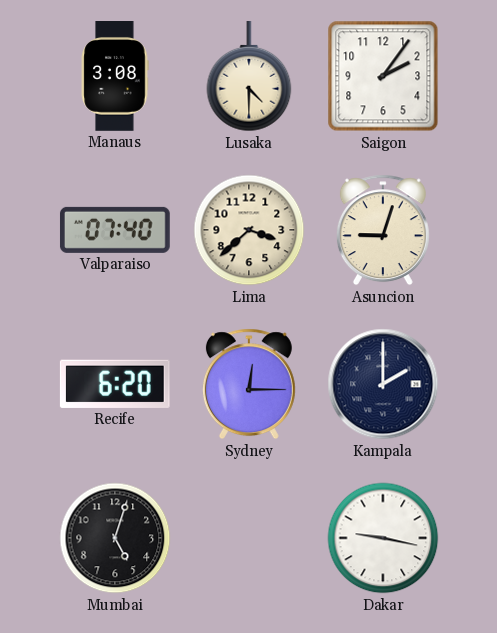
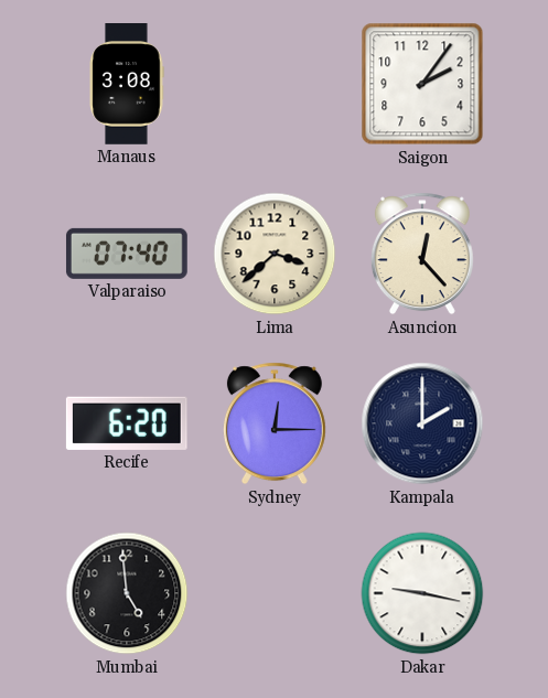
Lusaka: 4:30 -> none
Asuncion: 9:03 -> 12:23
Mumbai: 5:03 -> 4:59
